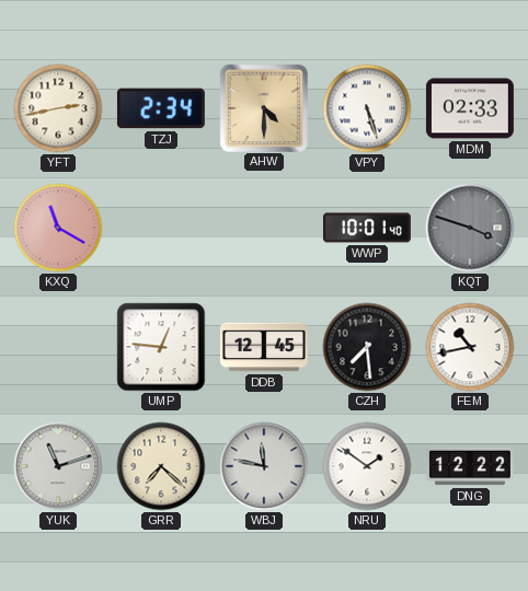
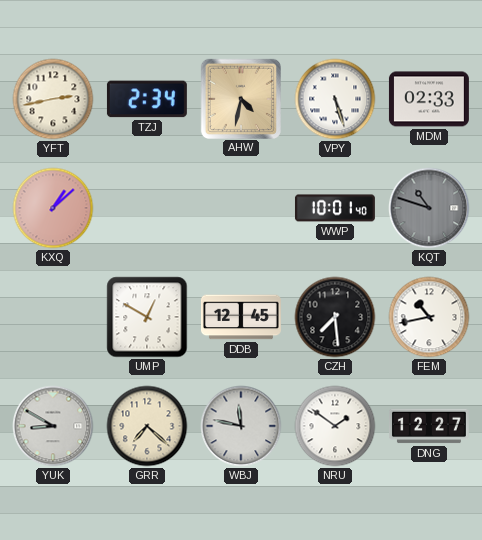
AHW: 4:30 -> 4:32
KXQ: 11:20 -> 1:08
KQT: 3:48 -> 10:48
UMP: 12:46 -> 12:50
YUK: 11:12 -> 8:50
DNG: 12:22 -> 12:27
